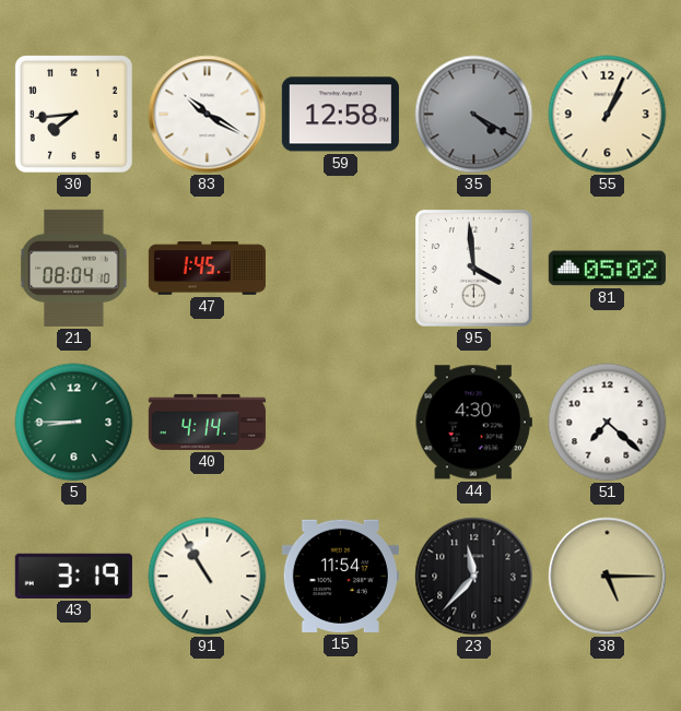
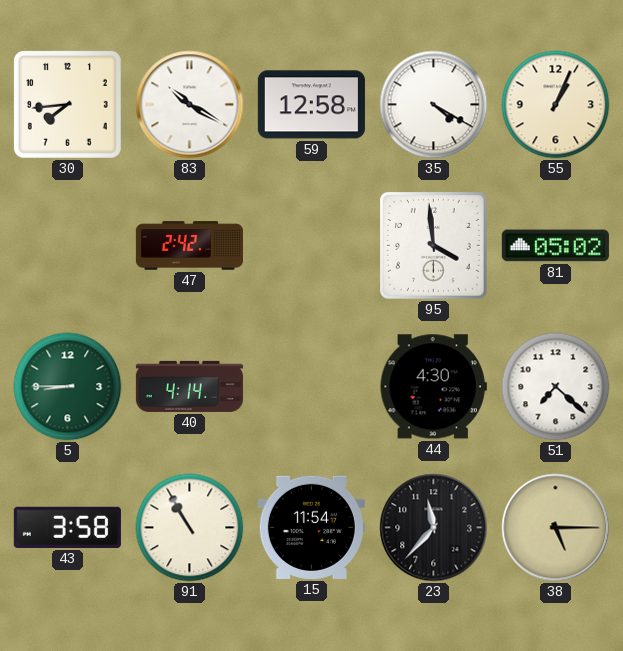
35 dial: grey -> white
21: 08:04 -> none
47: 1:45 -> 2:42
43: 3:19 -> 3:58
